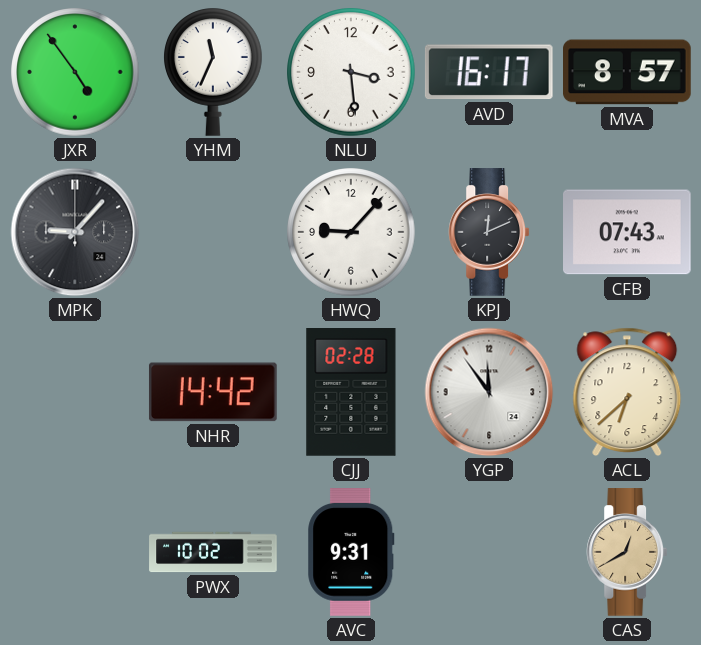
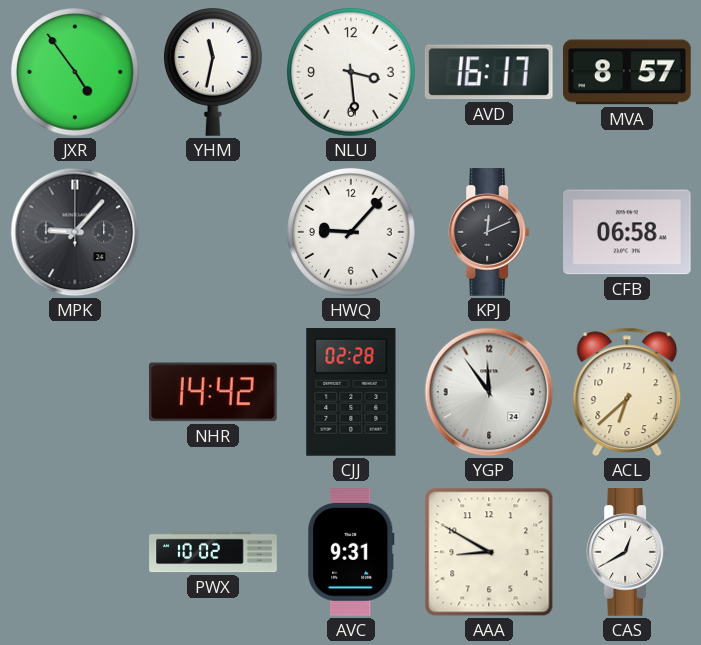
YHM: 11:34 -> 11:32
CFB: 07:43 -> 06:58
AAA: none -> 8:50
CAS dial: champagne -> white
